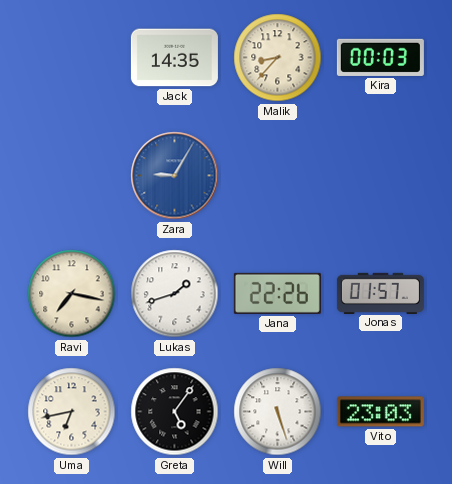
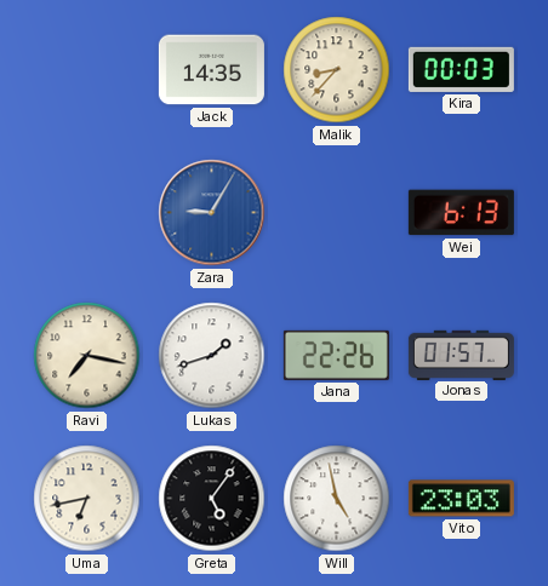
Wei: none -> 6:13
Will: 5:27 -> 4:58
